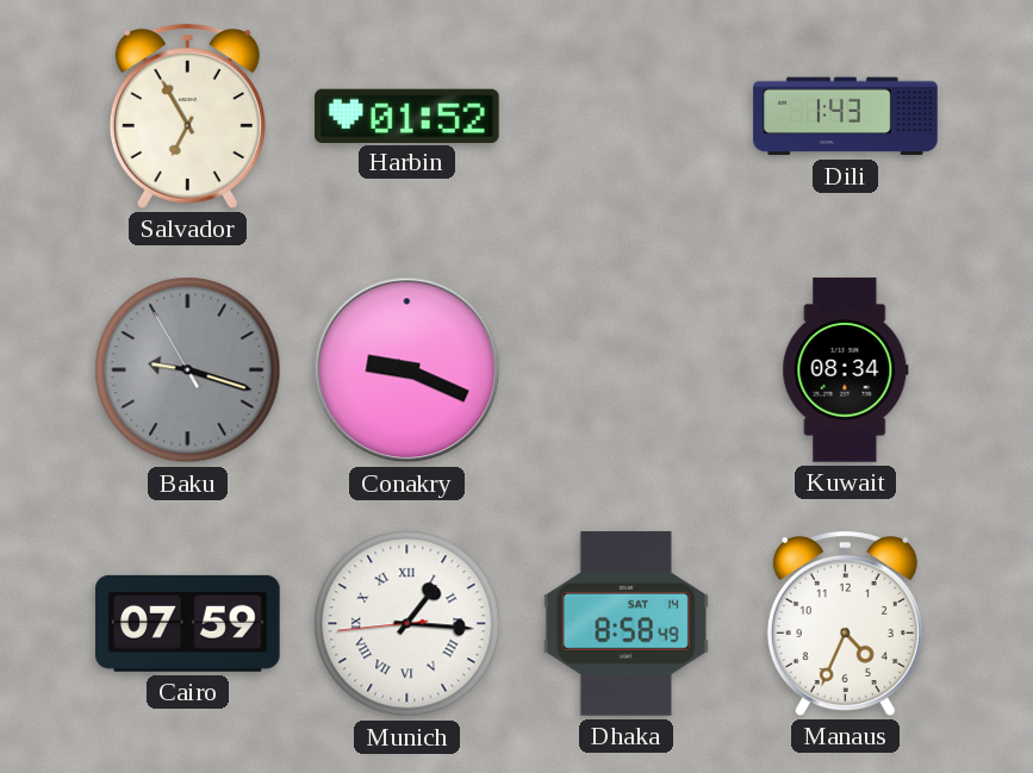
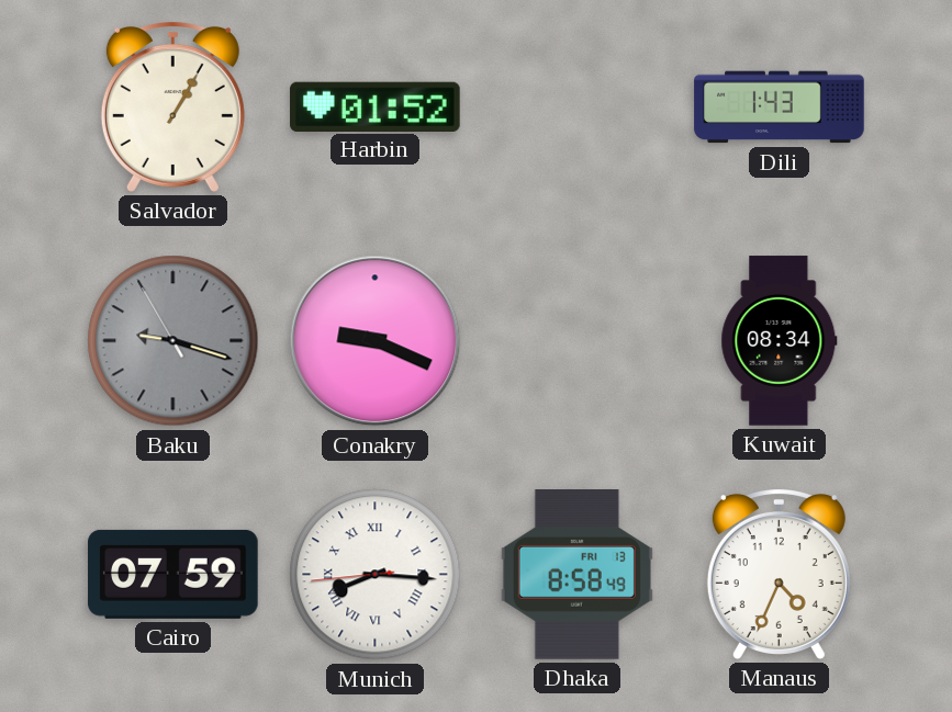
Salvador: 6:55 -> 1:05
Munich: 1:15 -> 8:15
Dhaka date: SAT 14 -> FRI 13
